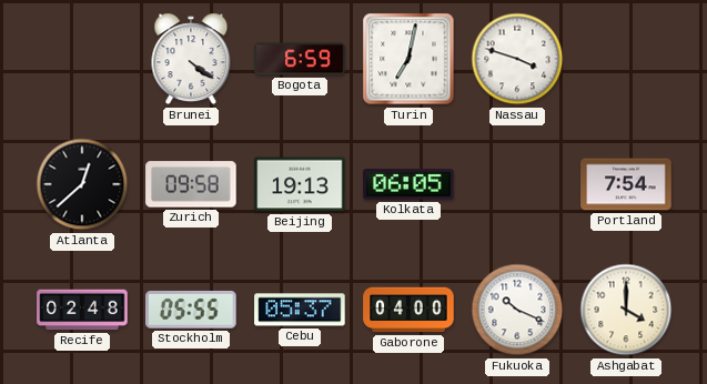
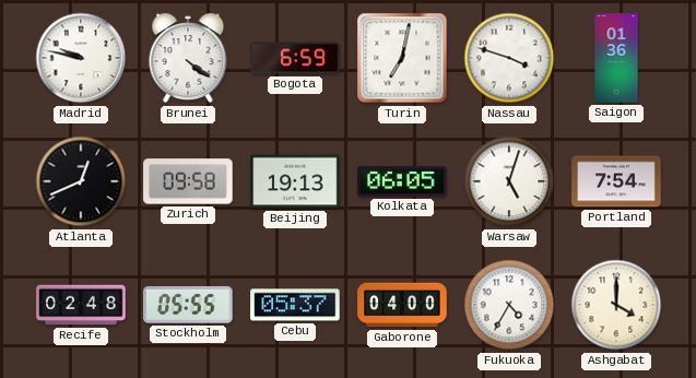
Madrid: none -> 9:47
Saigon: none -> 01:36
Atlanta: 12:38 -> 12:41
Warsaw: none -> 5:03
Fukuoka: 10:19 -> 4:35
